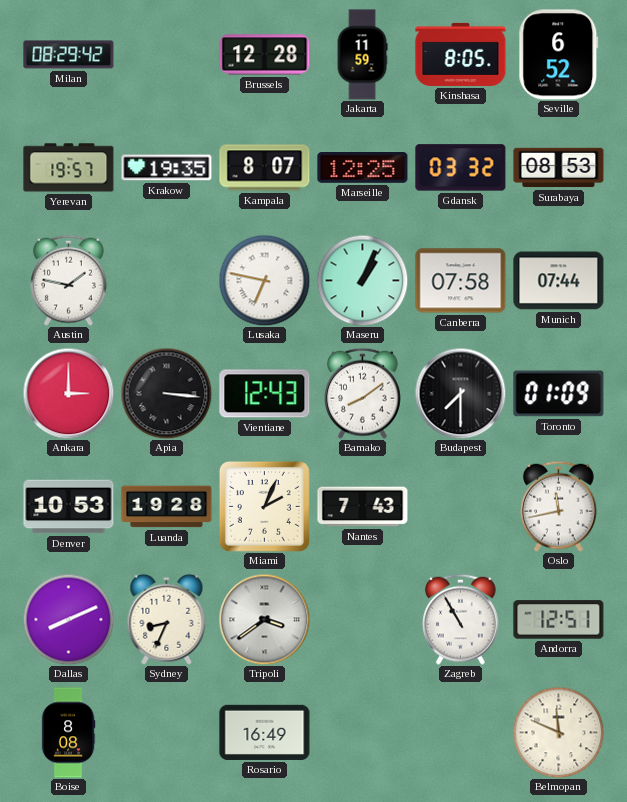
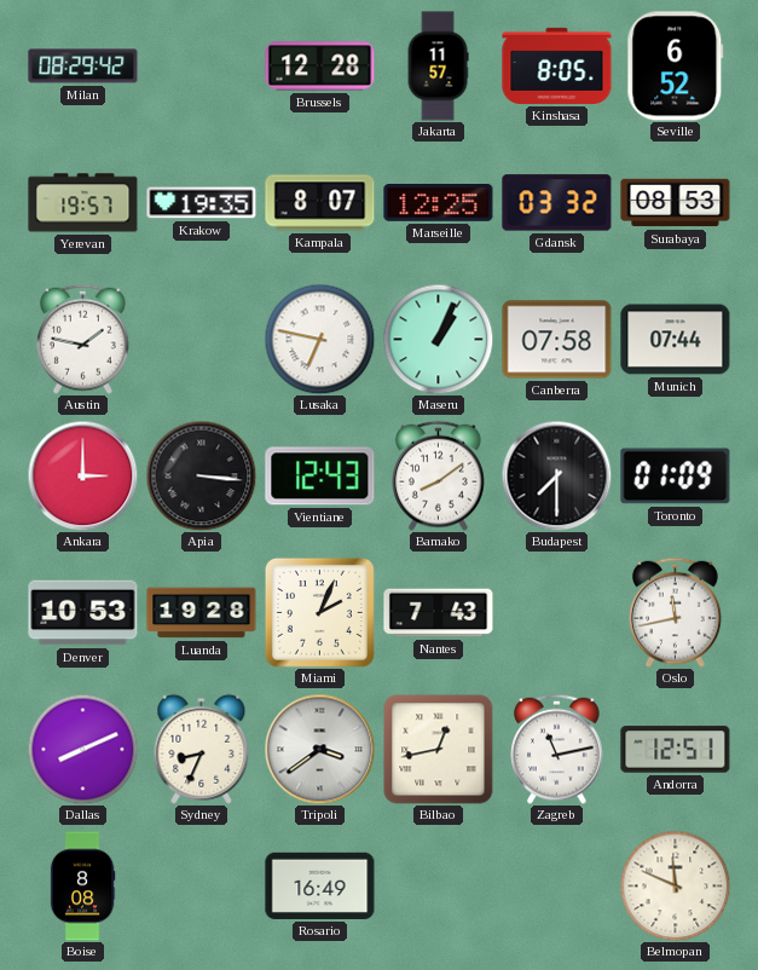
Jakarta: 11:59 -> 11:57
Bilbao: none -> 12:43
Zagreb: 10:55 -> 11:13
